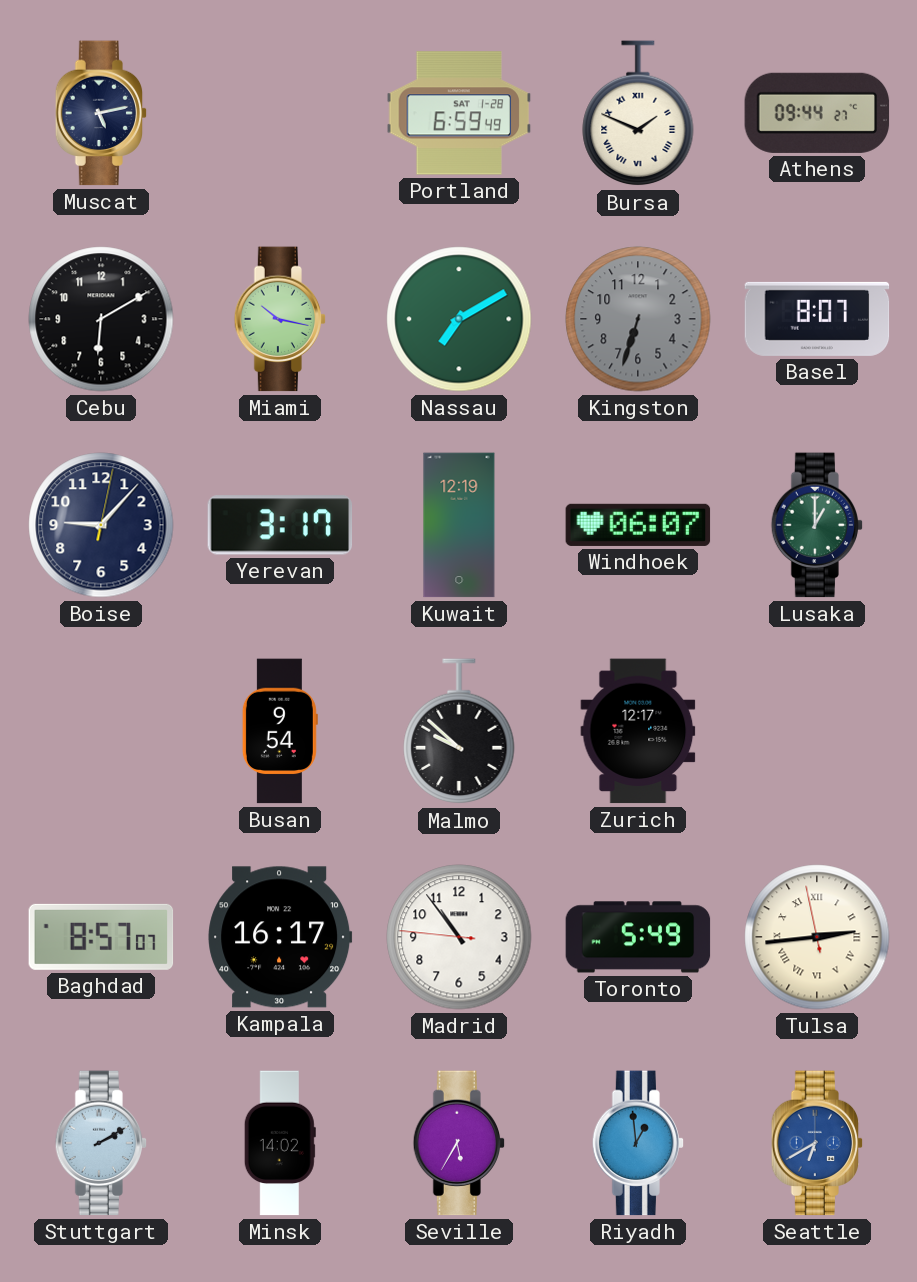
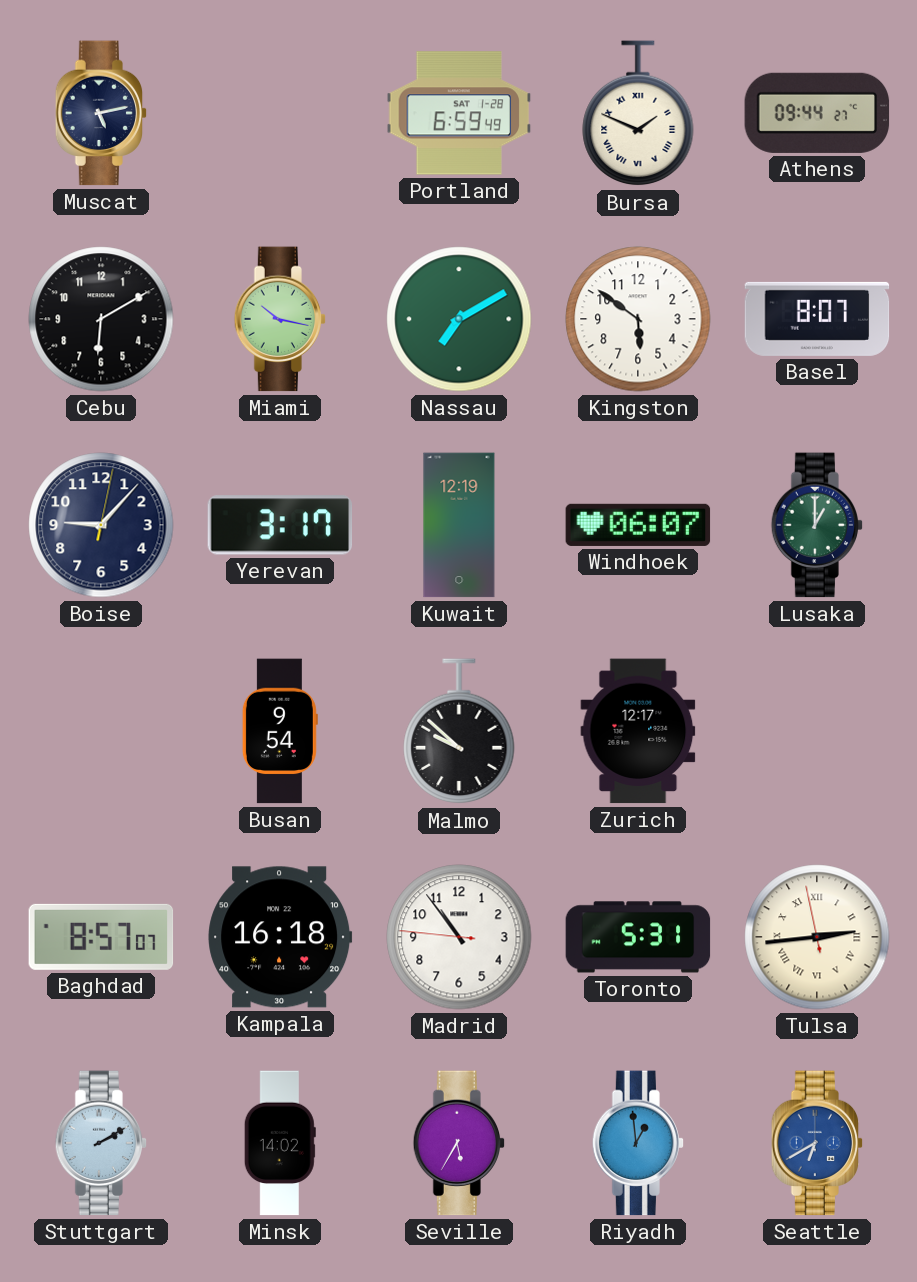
Kingston: 6:33 -> 5:51
Kingston dial: grey -> white
Kampala: 16:17 -> 16:18
Toronto: 5:49 -> 5:31
